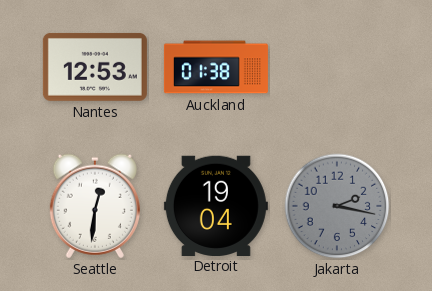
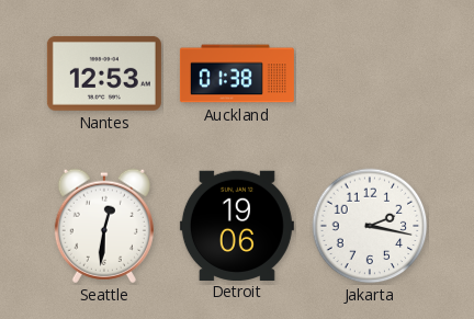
Detroit: 19:04 -> 19:06
Jakarta dial: grey -> white
